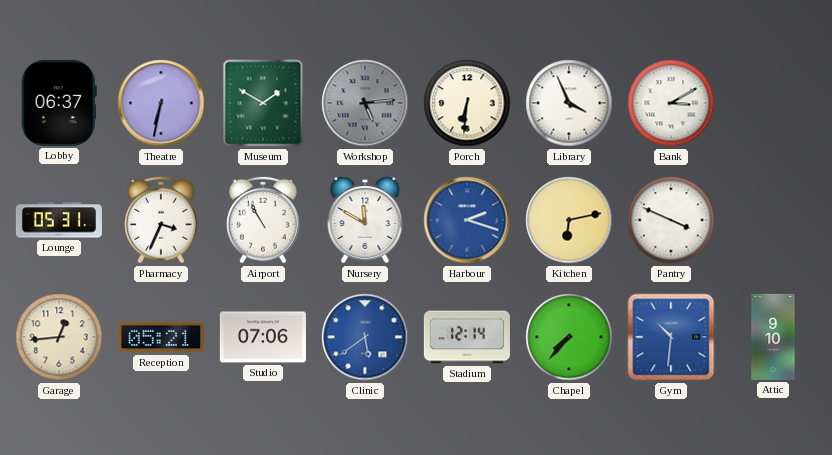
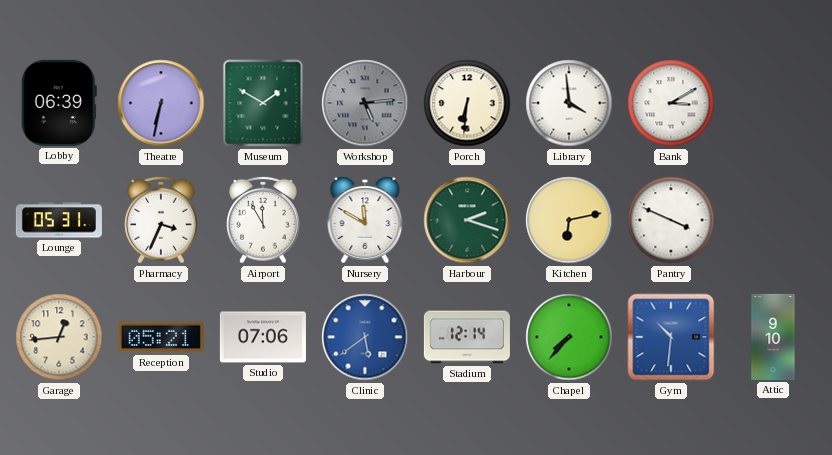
Lobby: 06:37 -> 06:39
Library: 3:56 -> 3:59
Airport: 10:55 -> 11:55
Harbour dial: blue -> green
